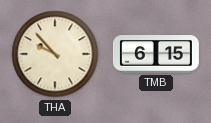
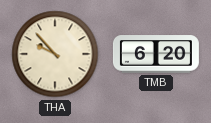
TMB: 6:15 -> 6:20
